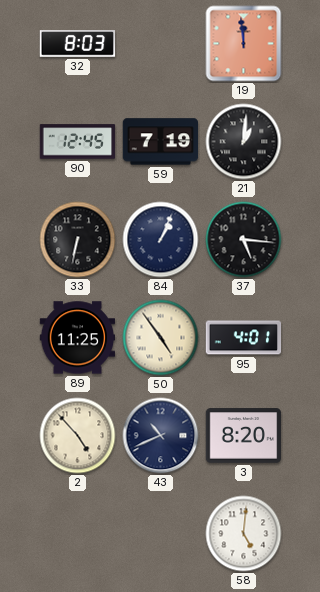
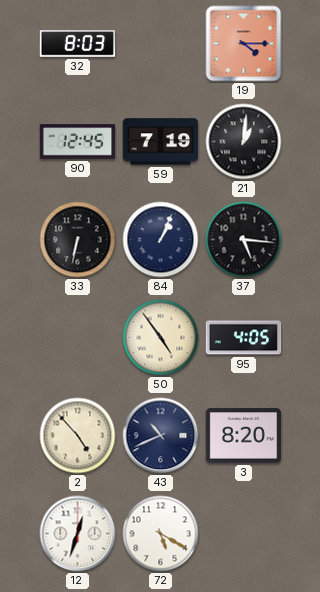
19: 11:59 -> 4:15
89: 11:25 -> none
95: 4:01 -> 4:05
12: none -> 12:33
72: none -> 5:20
58: 5:01 -> none
